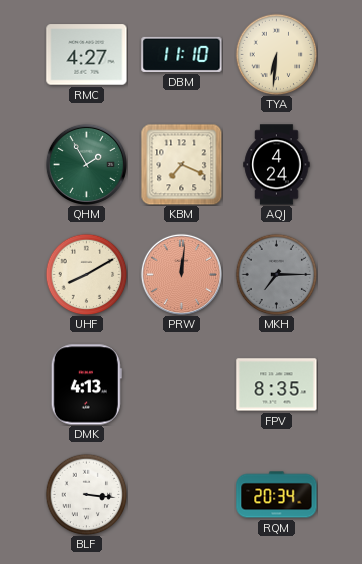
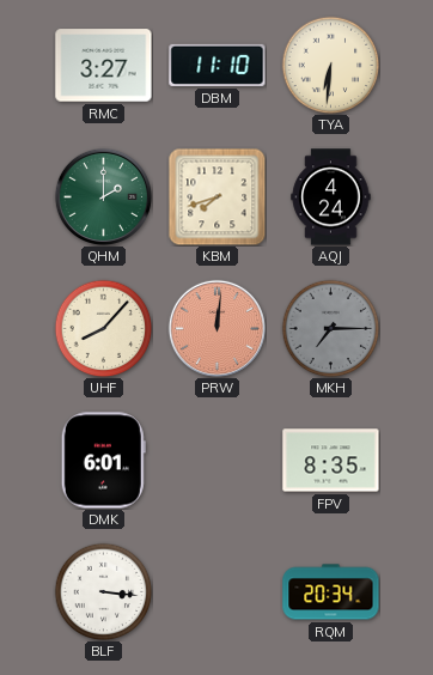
RMC: 4:27 -> 3:27
QHM: 1:55 -> 2:00
KBM: 7:19 -> 7:42
UHF: 8:10 -> 8:07
DMK: 4:13 -> 6:01
